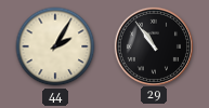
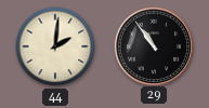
44: 2:05 -> 2:01
